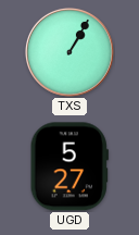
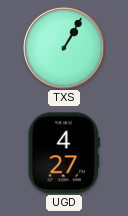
UGD: 5:27 -> 4:27
